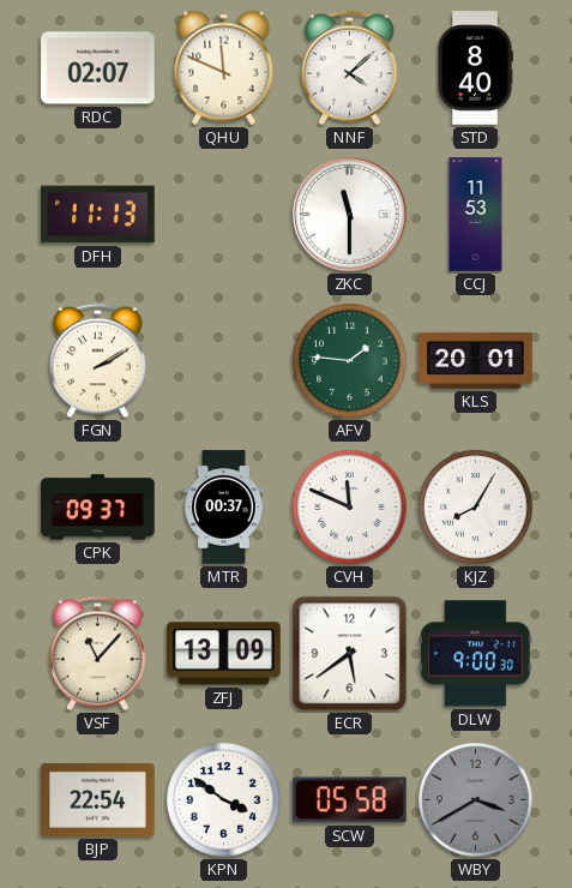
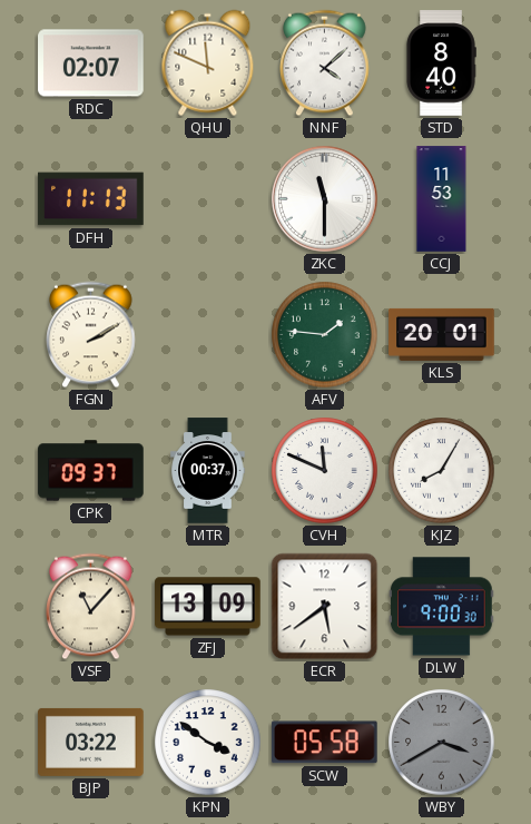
BJP: 22:54 -> 03:22
